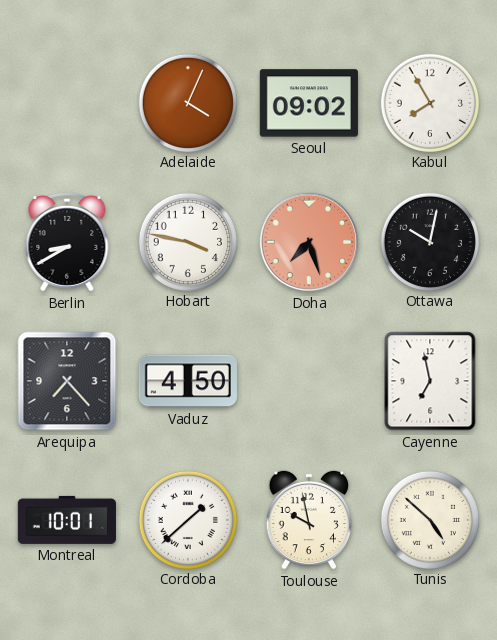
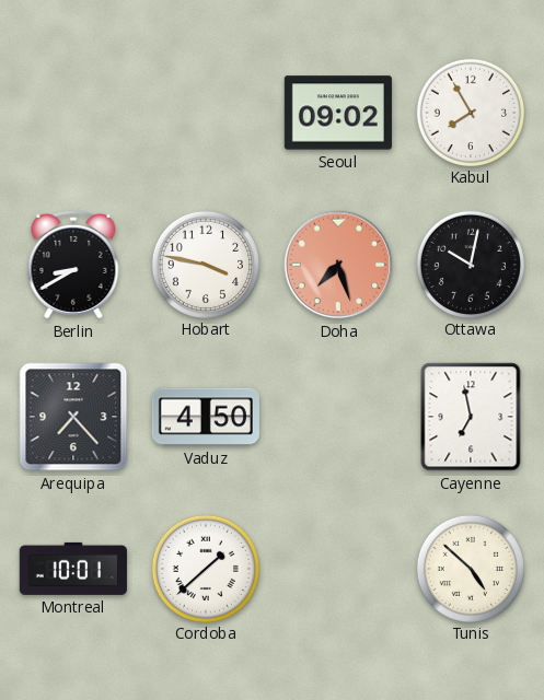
Adelaide: 4:04 -> none
Toulouse: 9:58 -> none
